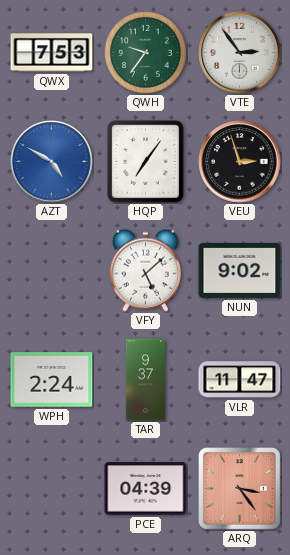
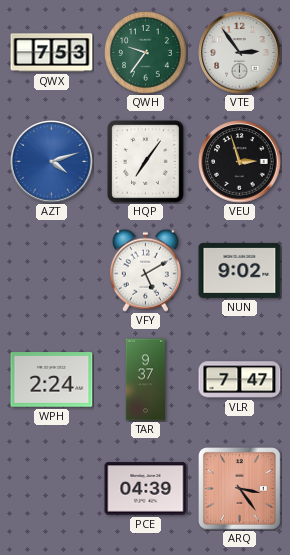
AZT: 4:50 -> 4:12
VFY: 5:08 -> 5:10
VLR: 11:47 -> 7:47
